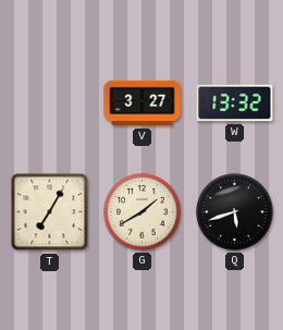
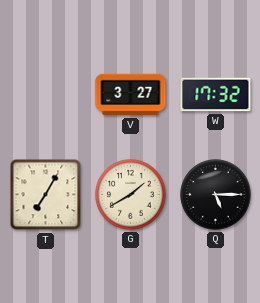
W: 13:32 -> 17:32
Q: 5:42 -> 5:15
